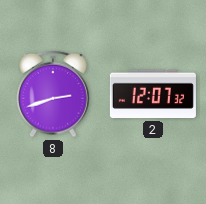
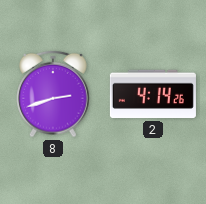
2: 12:07 -> 4:14
